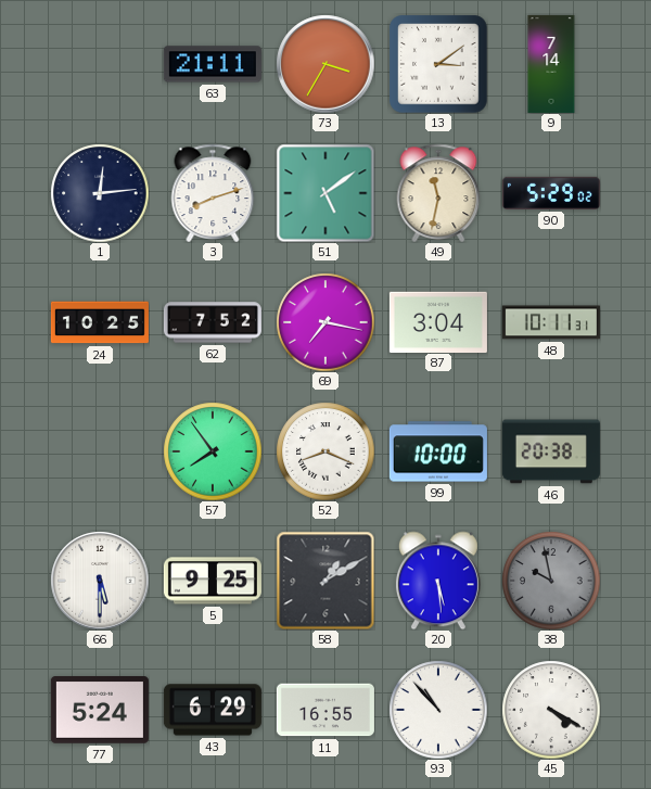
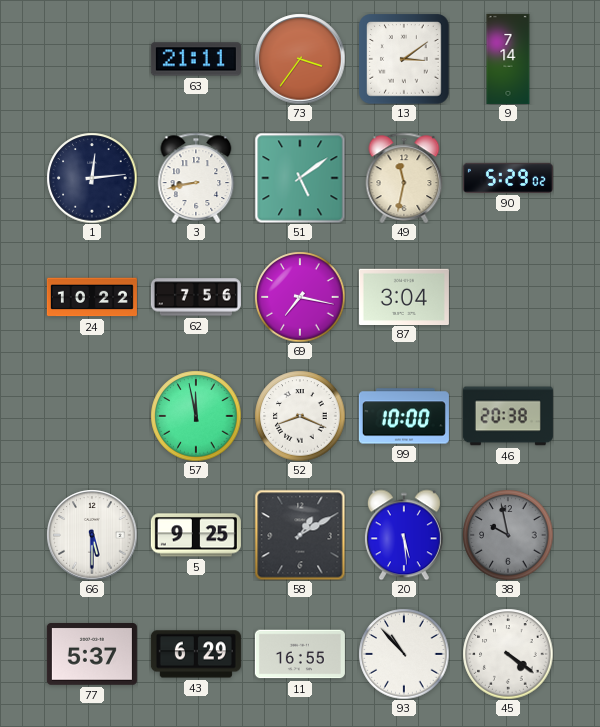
73: 3:35 -> 3:36
3: 8:12 -> 8:43
24: 10:25 -> 10:22
62: 7:52 -> 7:56
48: 10:11 -> none
57: 7:54 -> 11:58
77: 5:24 -> 5:37
45: 4:20 -> 4:21
